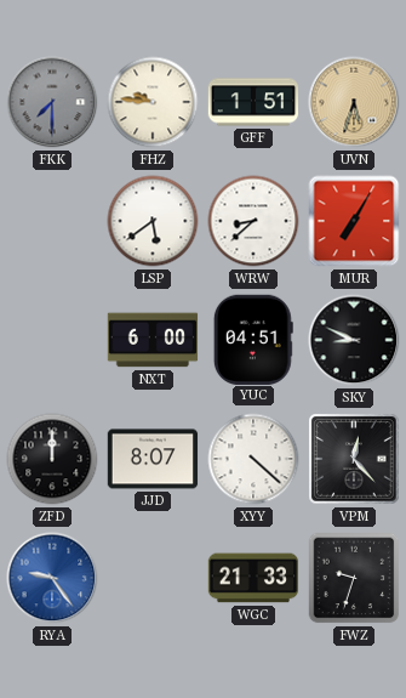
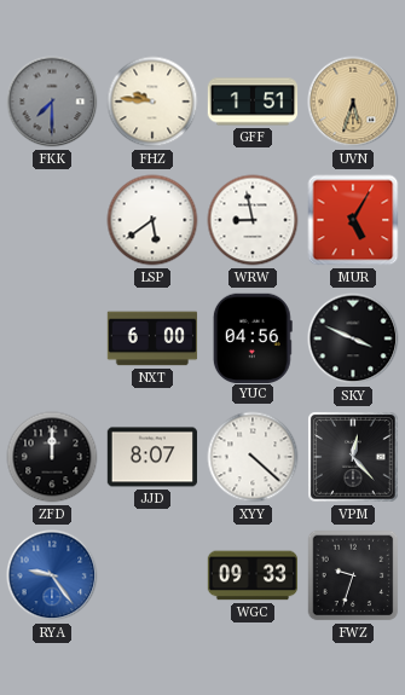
WRW: 8:38 -> 8:58
MUR: 7:05 -> 5:05
YUC: 04:51 -> 04:56
SKY: 8:49 -> 3:49
WGC: 21:33 -> 09:33
